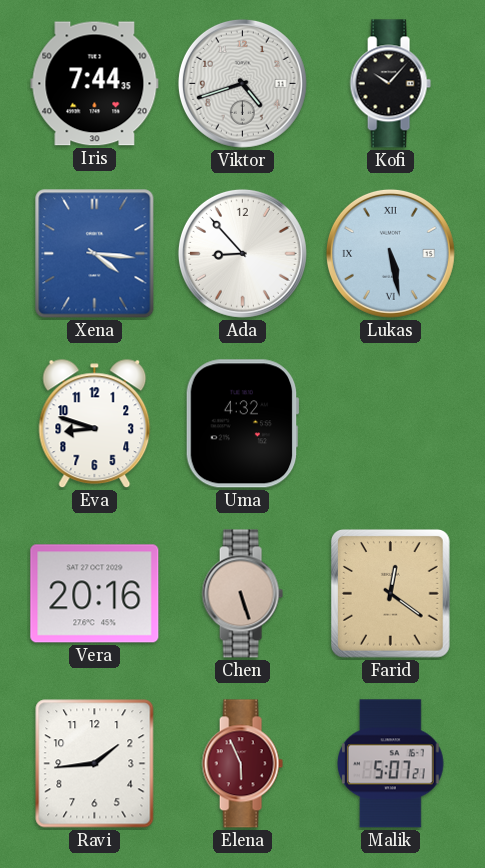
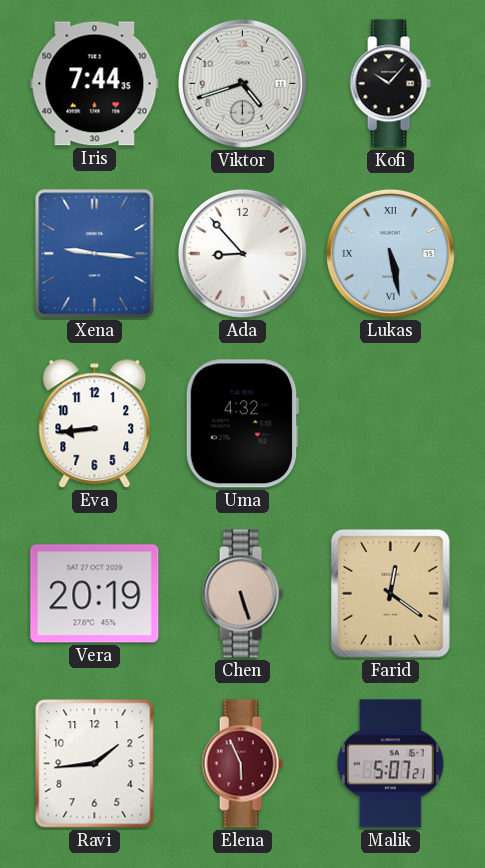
Xena: 4:16 -> 9:16
Eva: 8:48 -> 8:44
Vera: 20:16 -> 20:19
